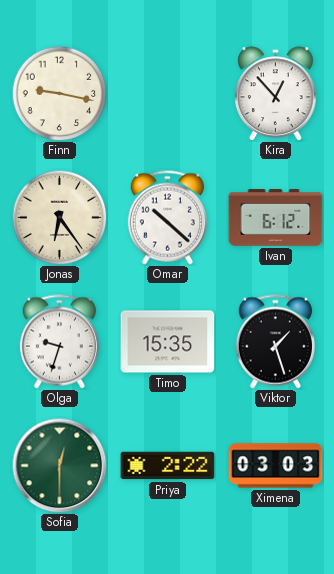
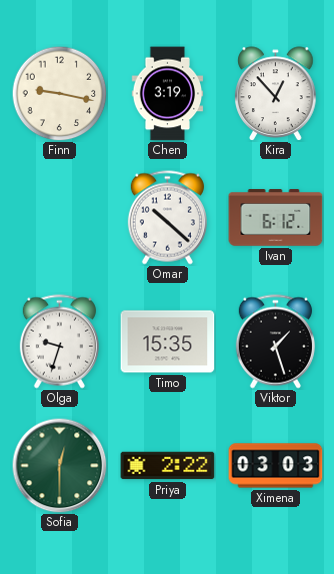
Chen: none -> 3:19
Jonas: 6:24 -> none
